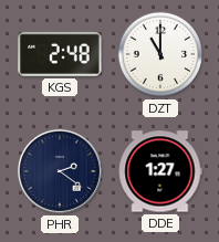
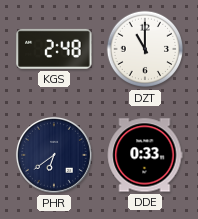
PHR: 2:21 -> 6:39
DDE: 1:27 -> 0:33
